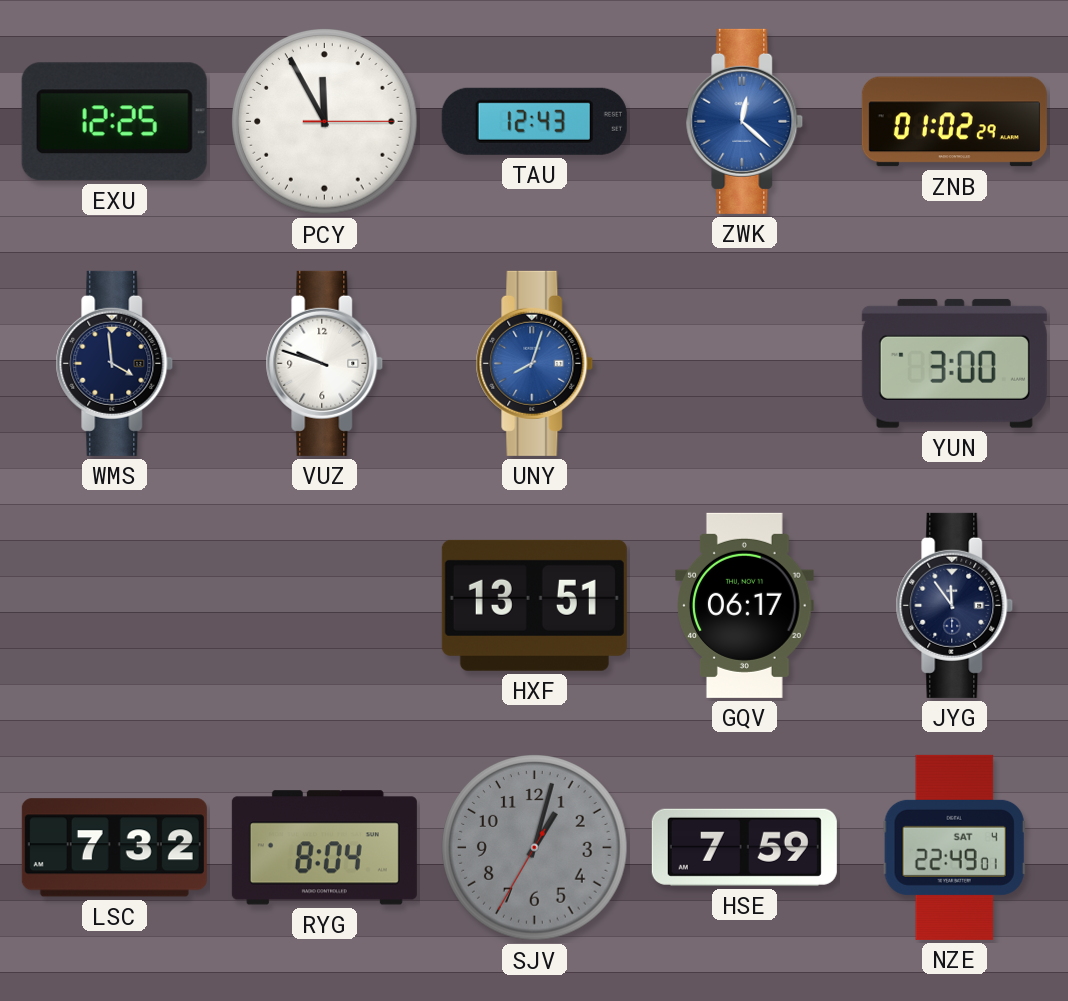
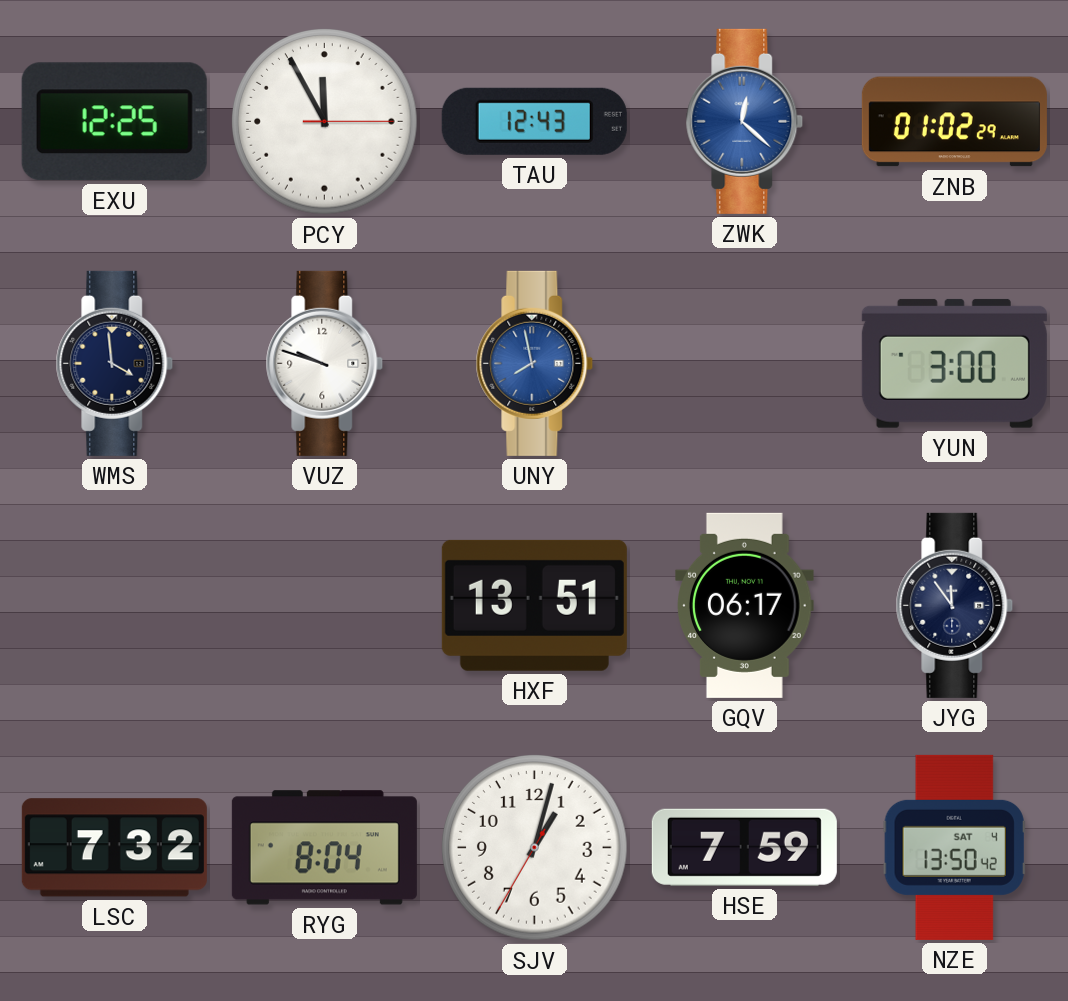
UNY: 8:03 -> 7:58
SJV dial: grey -> white
NZE: 22:49 -> 13:50
